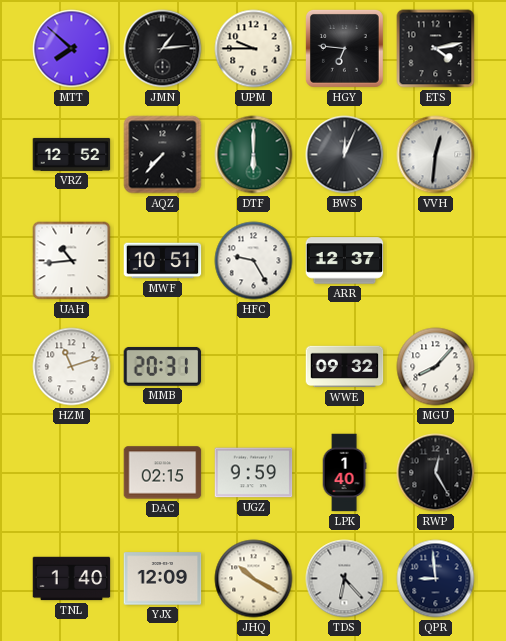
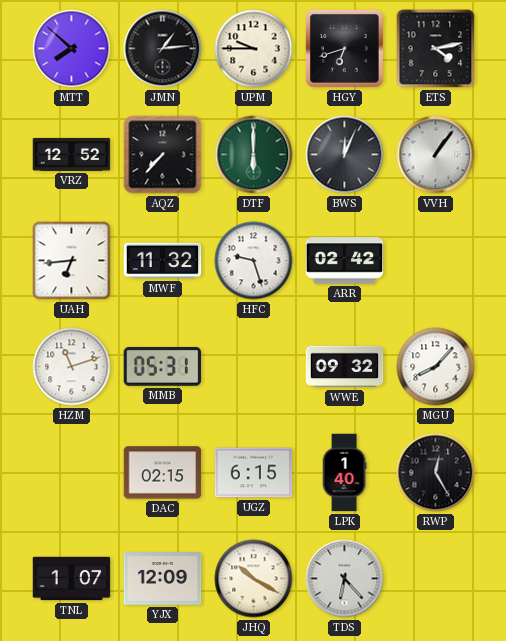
HGY: 6:46 -> 6:42
VVH: 12:31 -> 1:06
UAH: 10:44 -> 6:44
MWF: 10:51 -> 11:32
HFC: 9:25 -> 9:27
ARR: 12:37 -> 02:42
MMB: 20:31 -> 05:31
UGZ: 9:59 -> 6:15
TNL: 1:40 -> 1:07
QPR: 8:59 -> none
